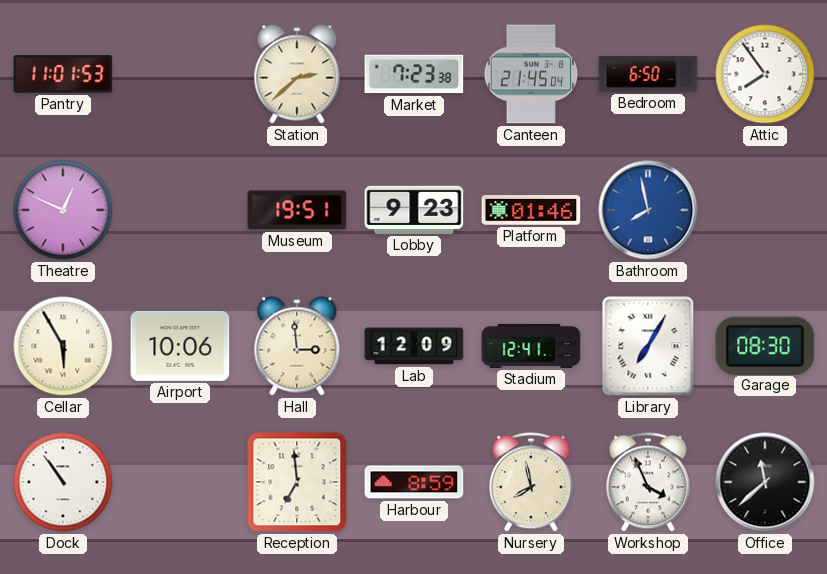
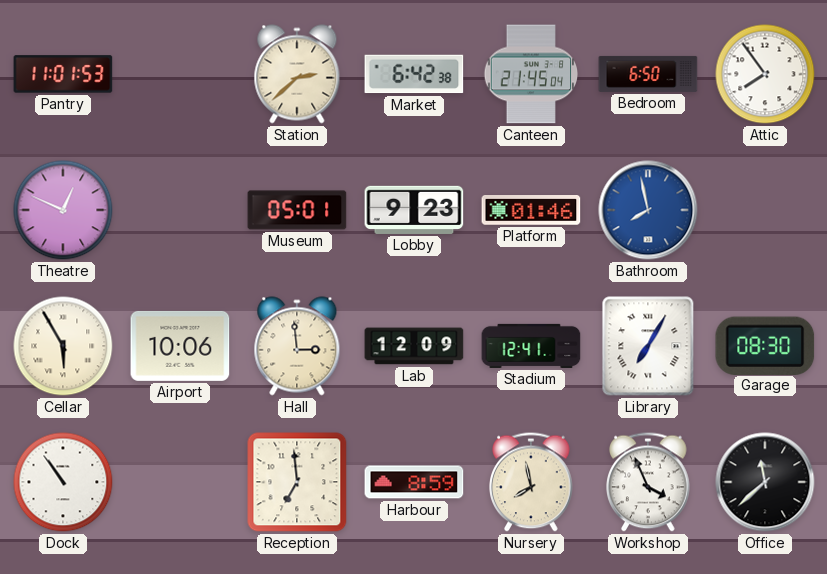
Market: 7:23 -> 6:42
Museum: 19:51 -> 05:01
